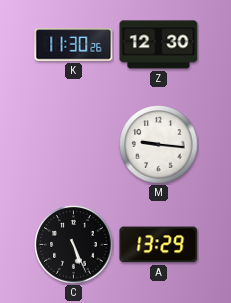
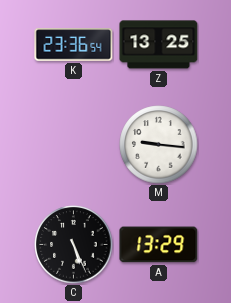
K: 11:30 -> 23:36
Z: 12:30 -> 13:25
